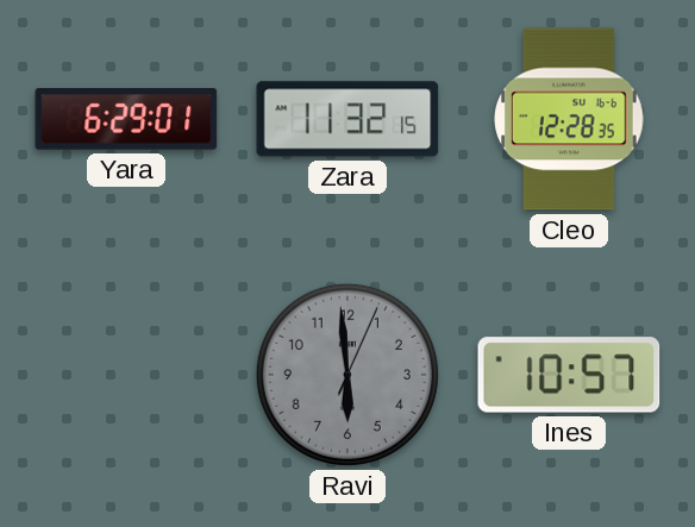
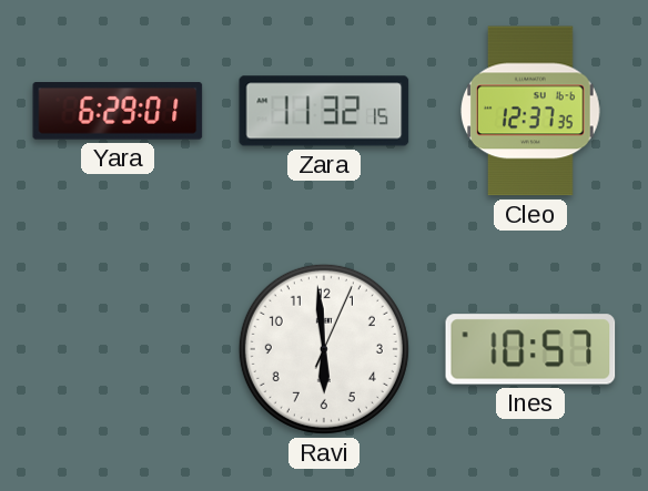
Cleo: 12:28 -> 12:37
Ravi dial: grey -> white
